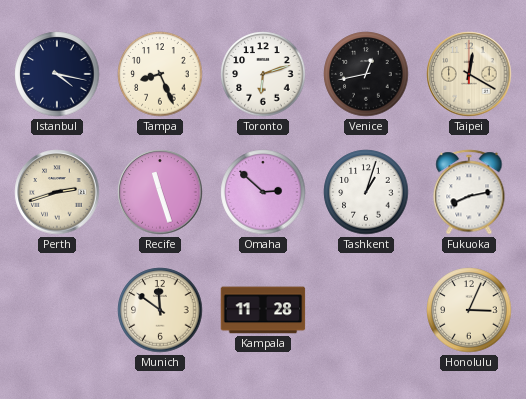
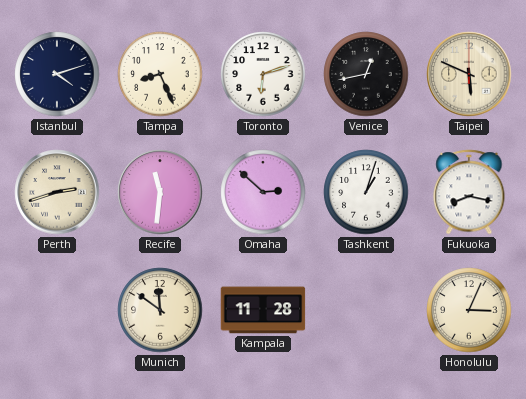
Istanbul: 4:17 -> 4:12
Taipei: 12:20 -> 5:49
Recife: 11:27 -> 11:31
Fukuoka: 8:13 -> 8:17
